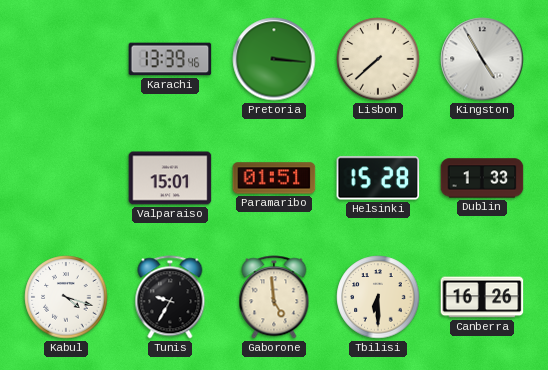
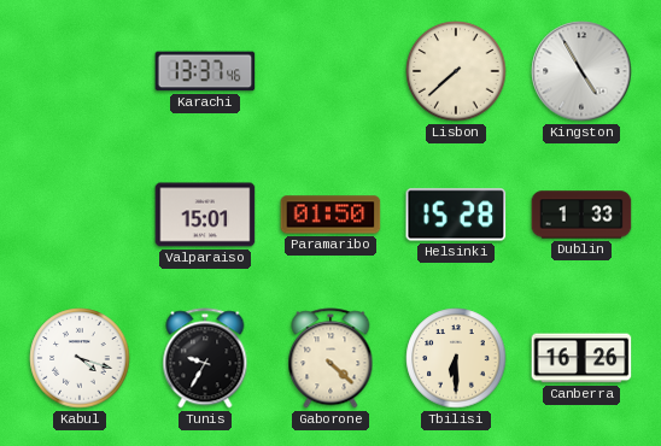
Karachi: 13:39 -> 13:37
Pretoria: 3:16 -> none
Paramaribo: 01:51 -> 01:50
Gaborone: 4:59 -> 4:22
